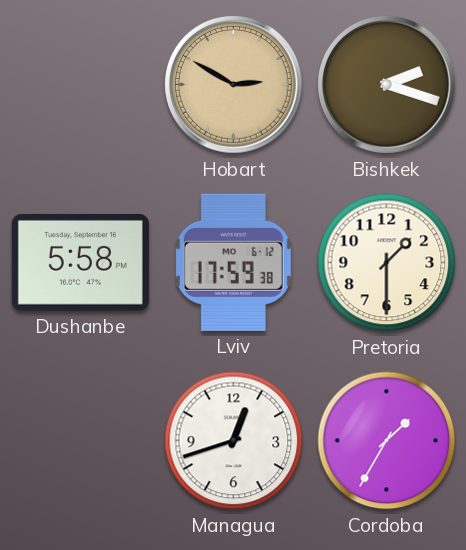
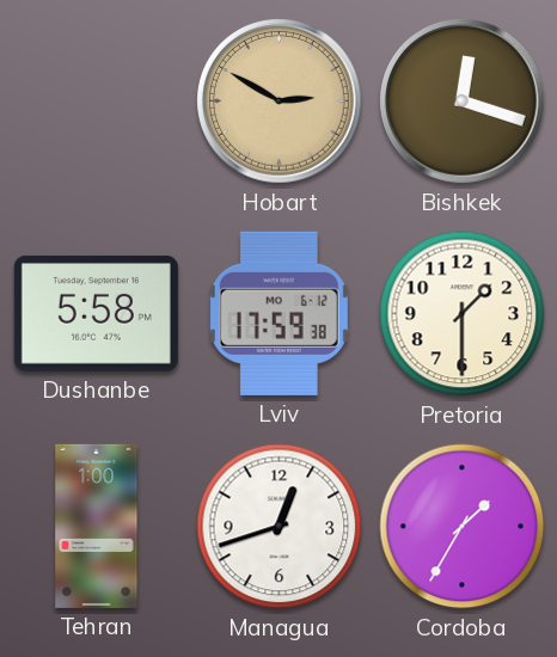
Bishkek: 2:18 -> 12:18
Tehran: none -> 1:00
